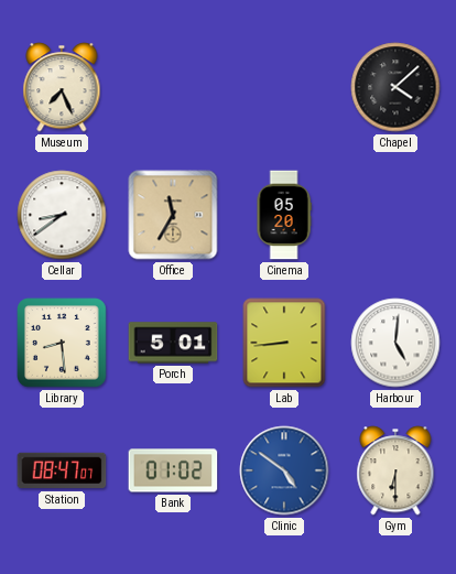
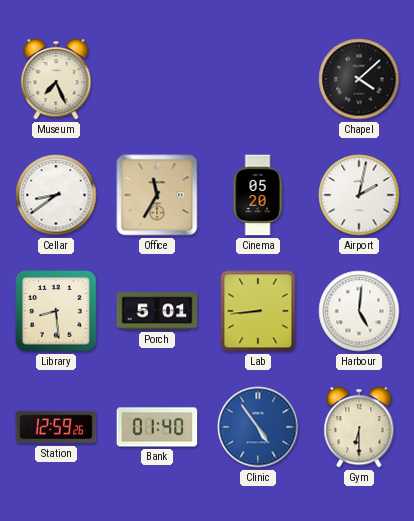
Airport: none -> 2:02
Station: 08:47 -> 12:59
Bank: 01:02 -> 01:40
Clinic: 4:51 -> 4:54
